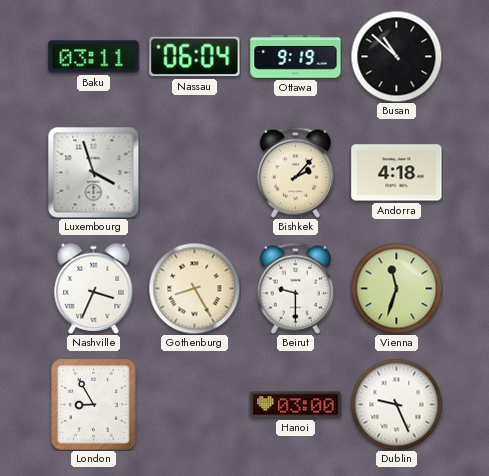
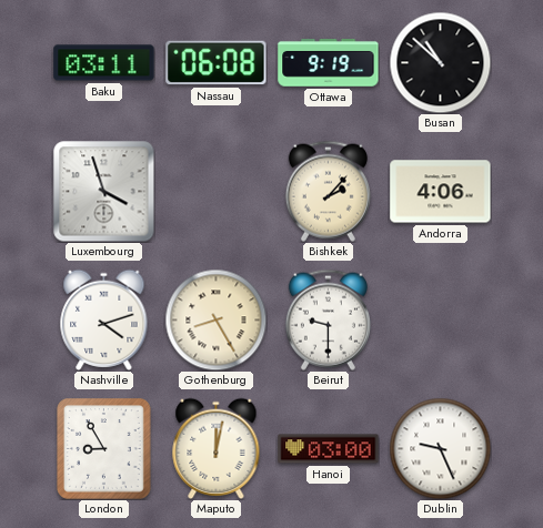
Nassau: 06:04 -> 06:08
Andorra: 4:18 -> 4:06
Nashville: 3:34 -> 4:12
Vienna: 11:33 -> none
Maputo: none -> 12:02
